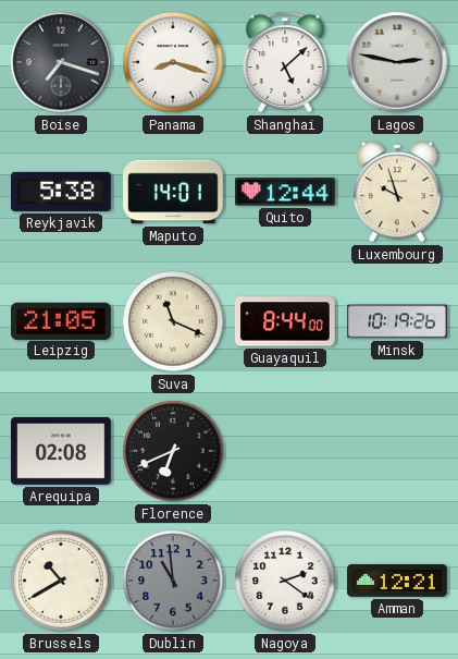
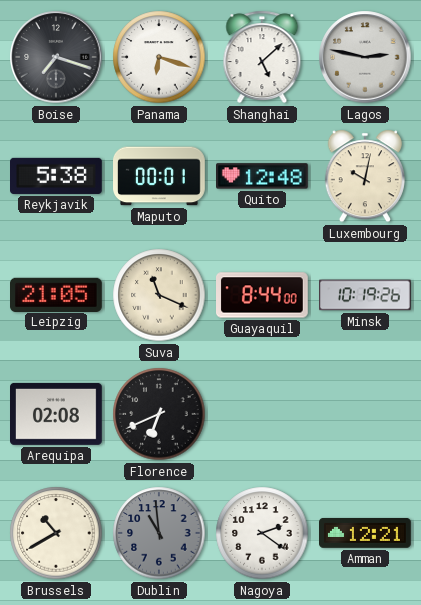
Panama: 8:18 -> 6:18
Maputo: 14:01 -> 00:01
Quito: 12:44 -> 12:48
Luxembourg: 9:57 -> 10:02
